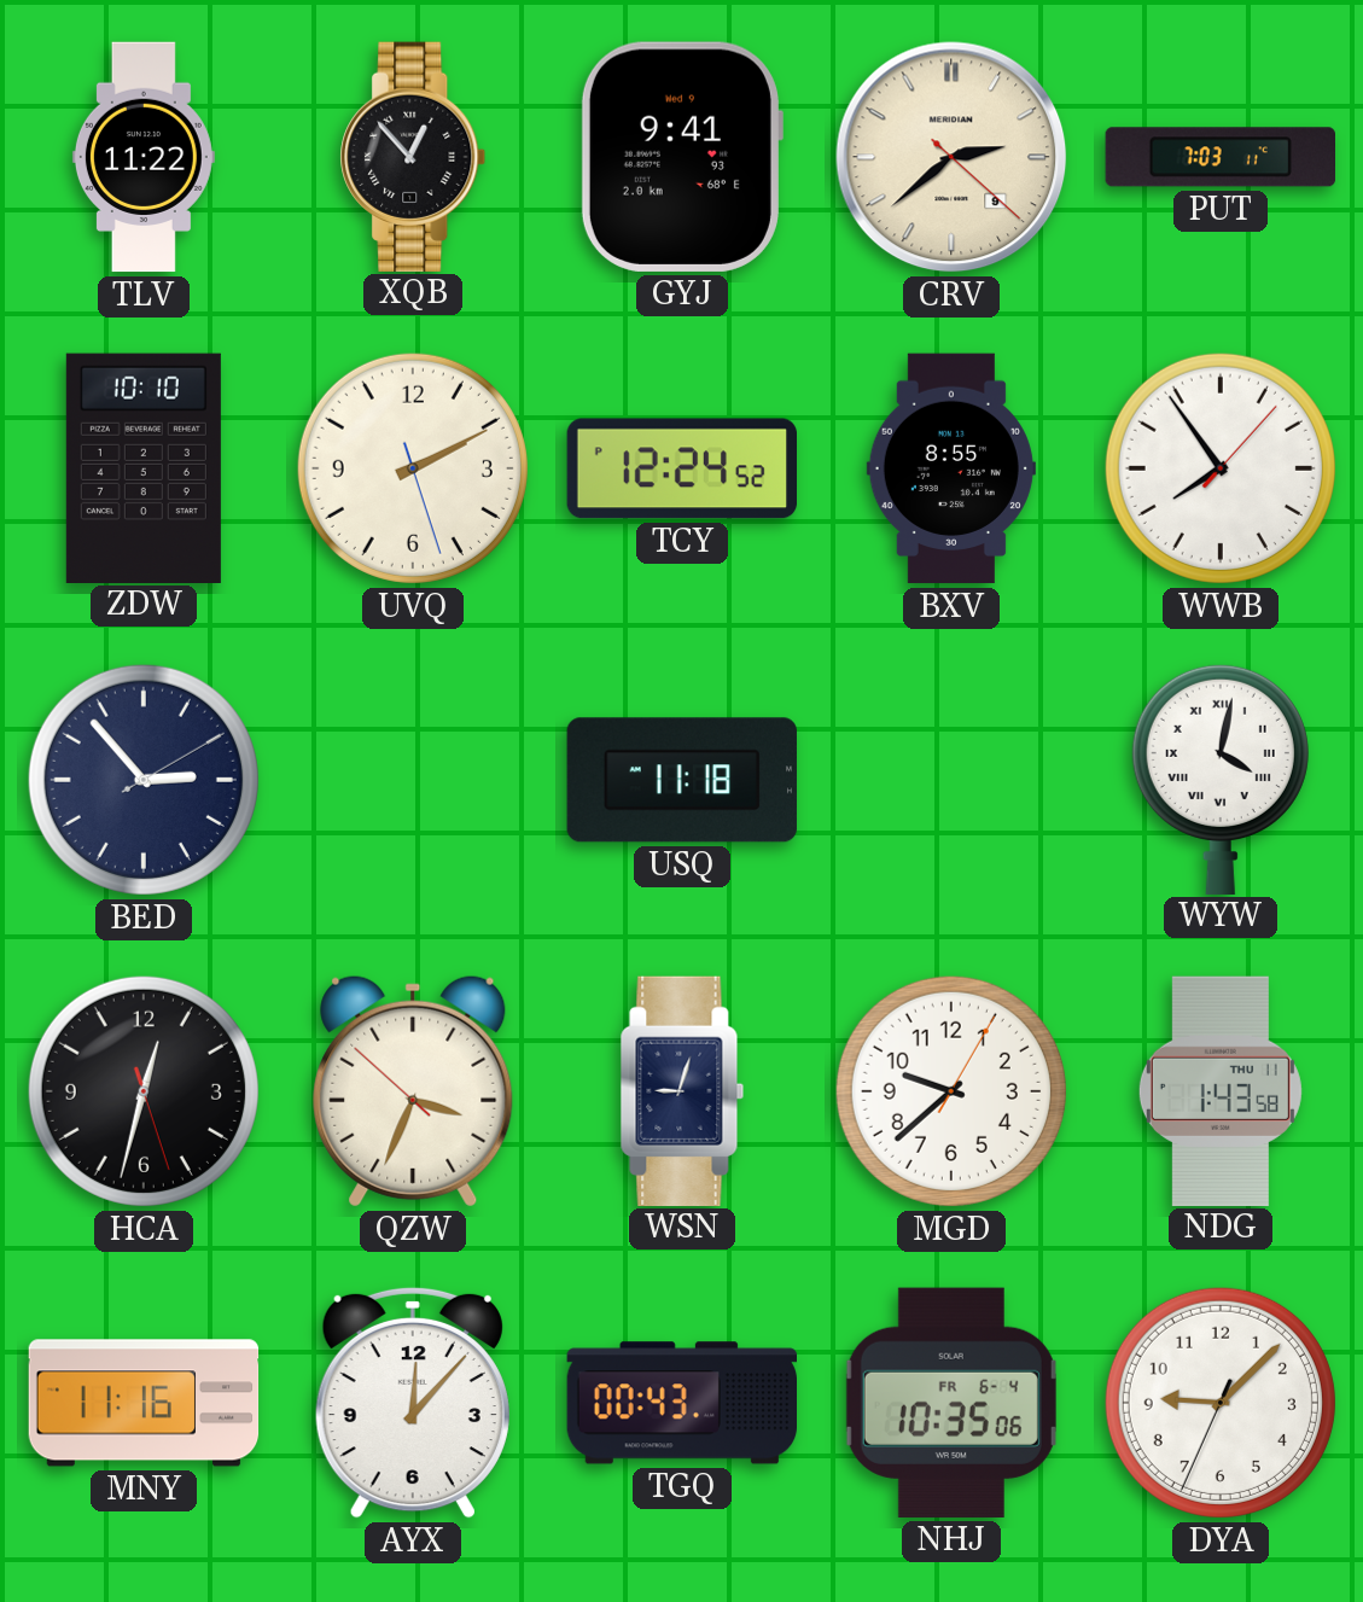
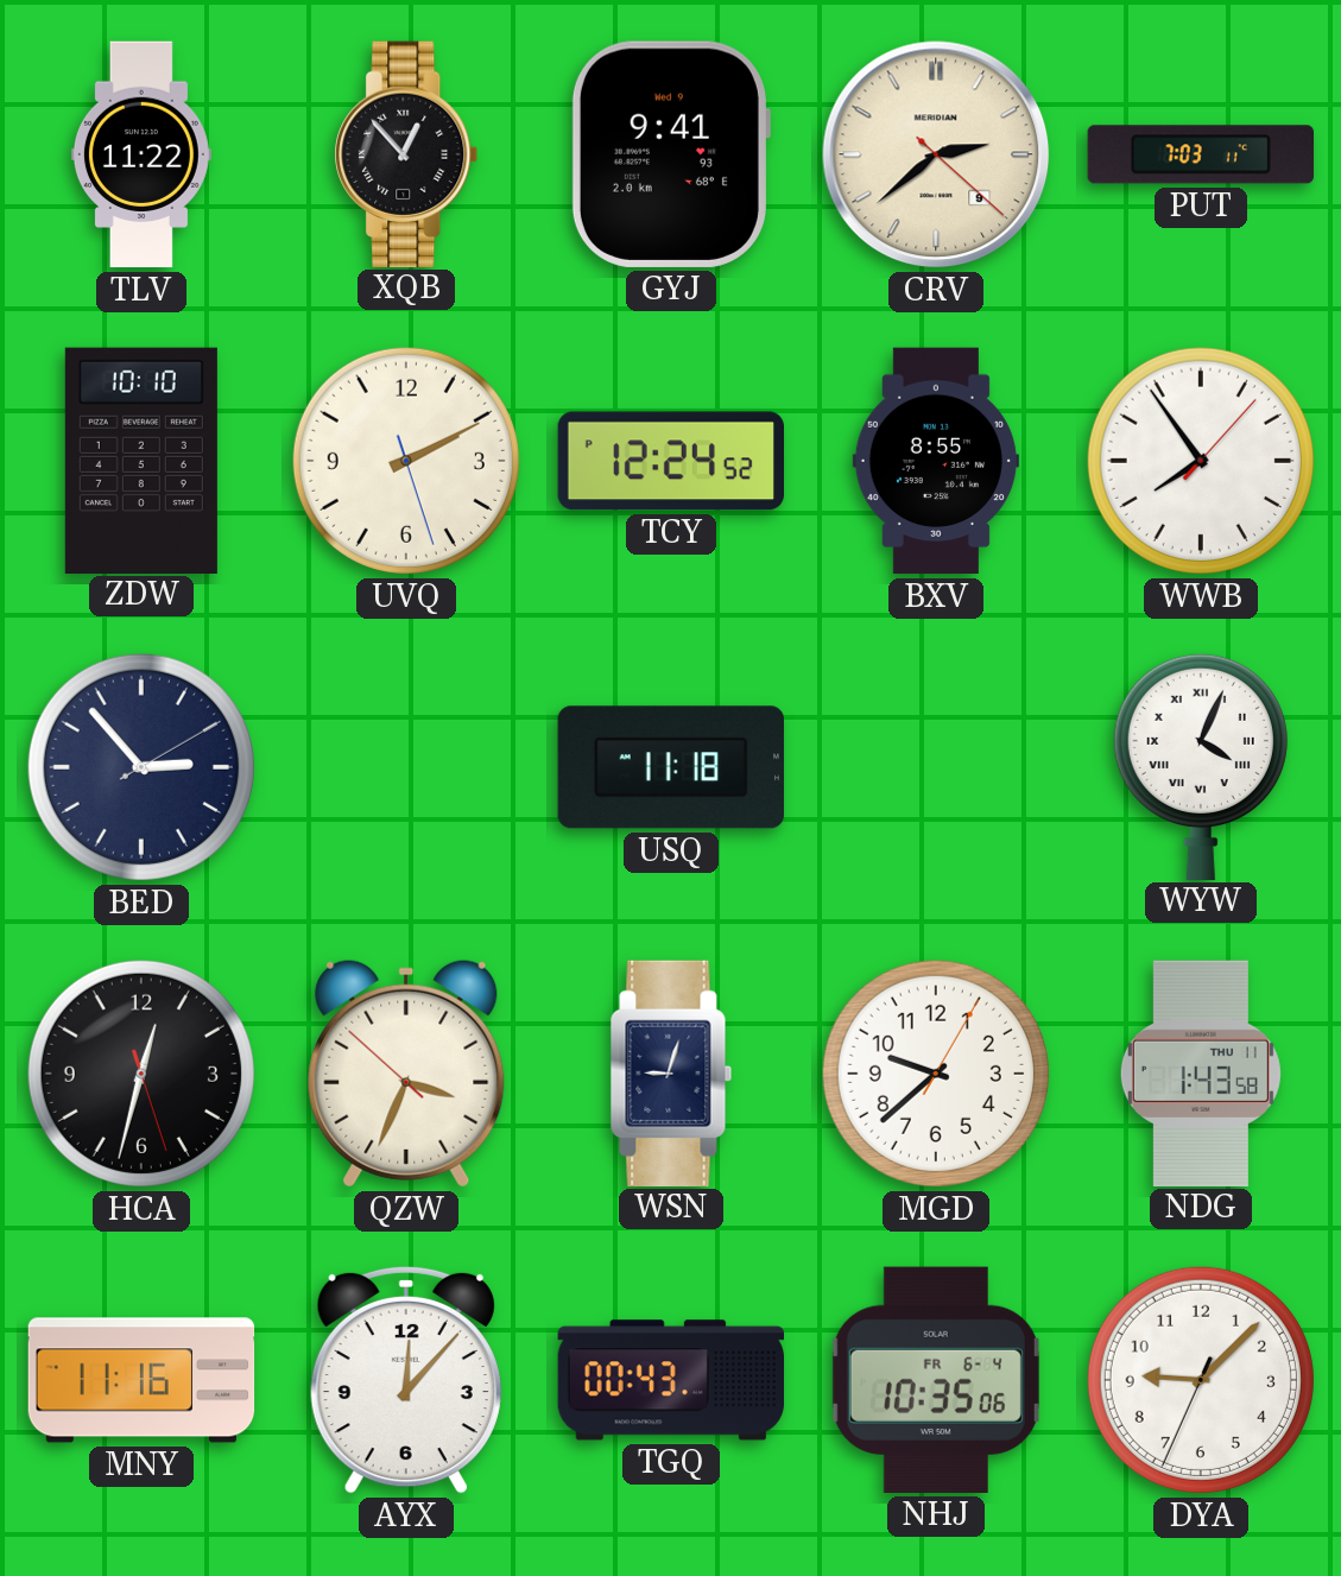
WYW: 4:02 -> 4:04
